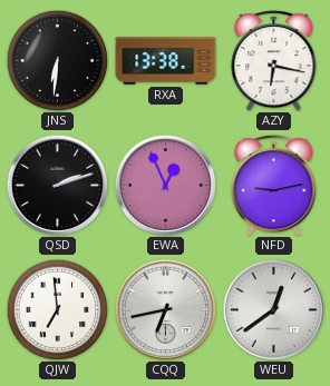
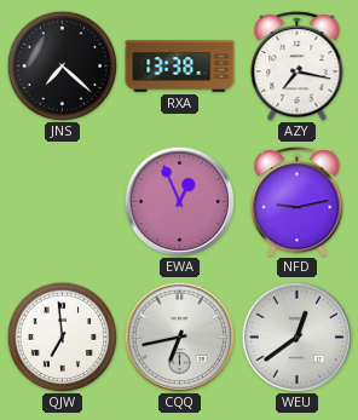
JNS: 6:31 -> 7:22
AZY: 6:17 -> 7:17
QSD: 2:12 -> none
